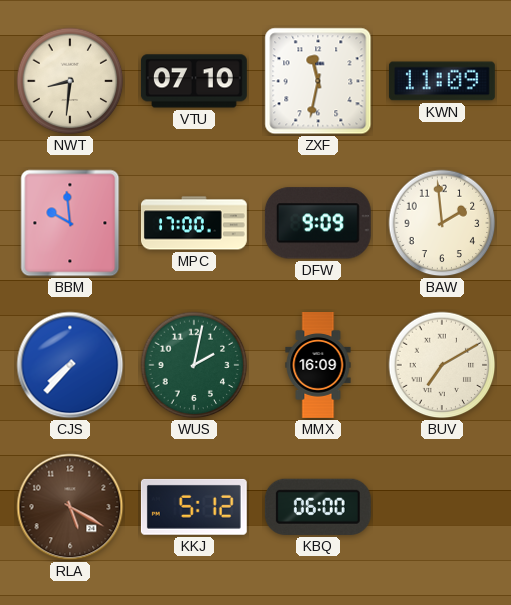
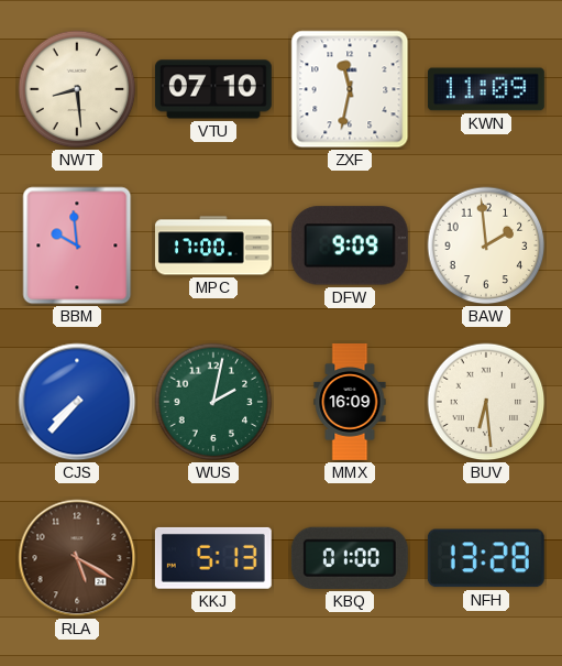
NWT: 8:31 -> 8:29
BUV: 7:10 -> 6:29
KKJ: 5:12 -> 5:13
KBQ: 06:00 -> 01:00
NFH: none -> 13:28
